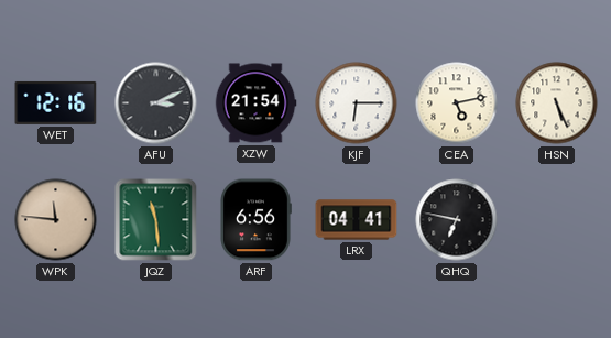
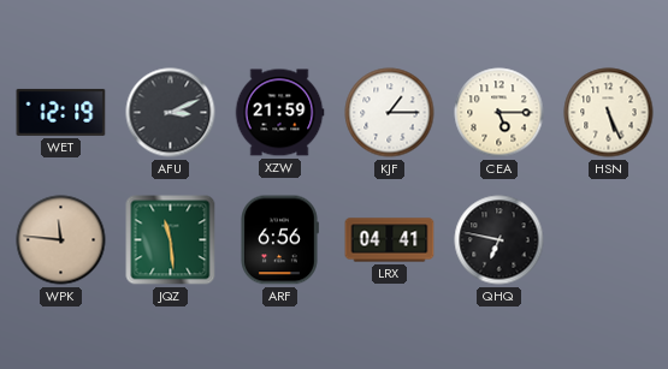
WET: 12:16 -> 12:19
XZW: 21:54 -> 21:59
KJF: 6:15 -> 1:15
CEA: 5:13 -> 5:15
